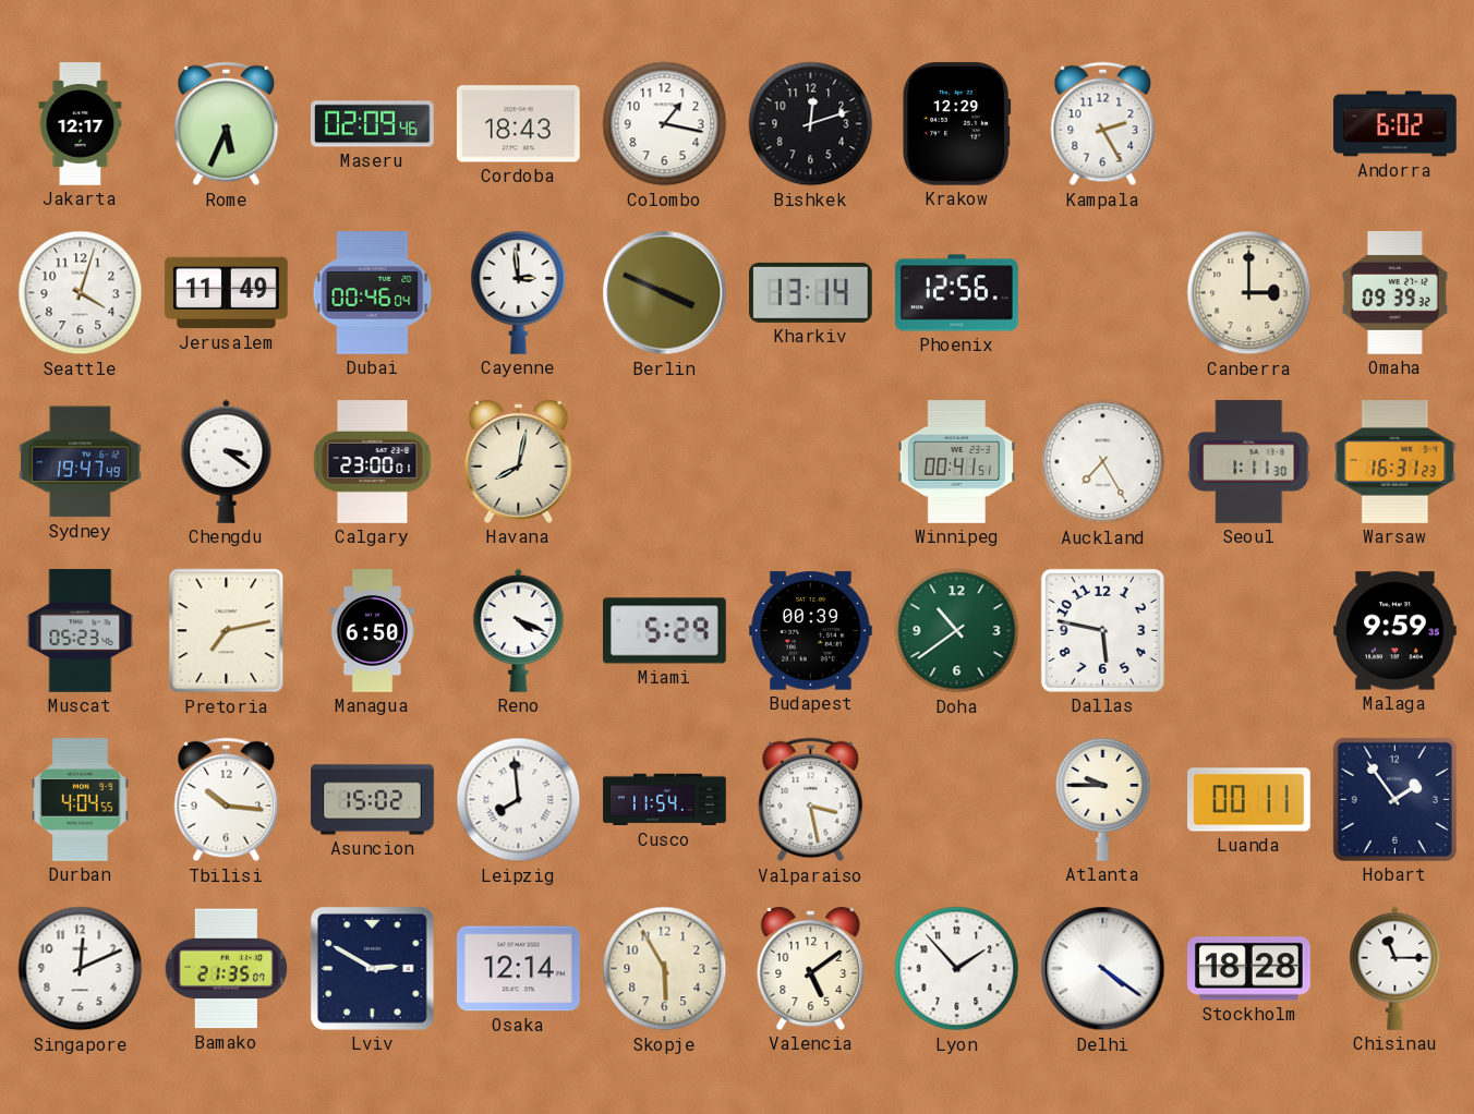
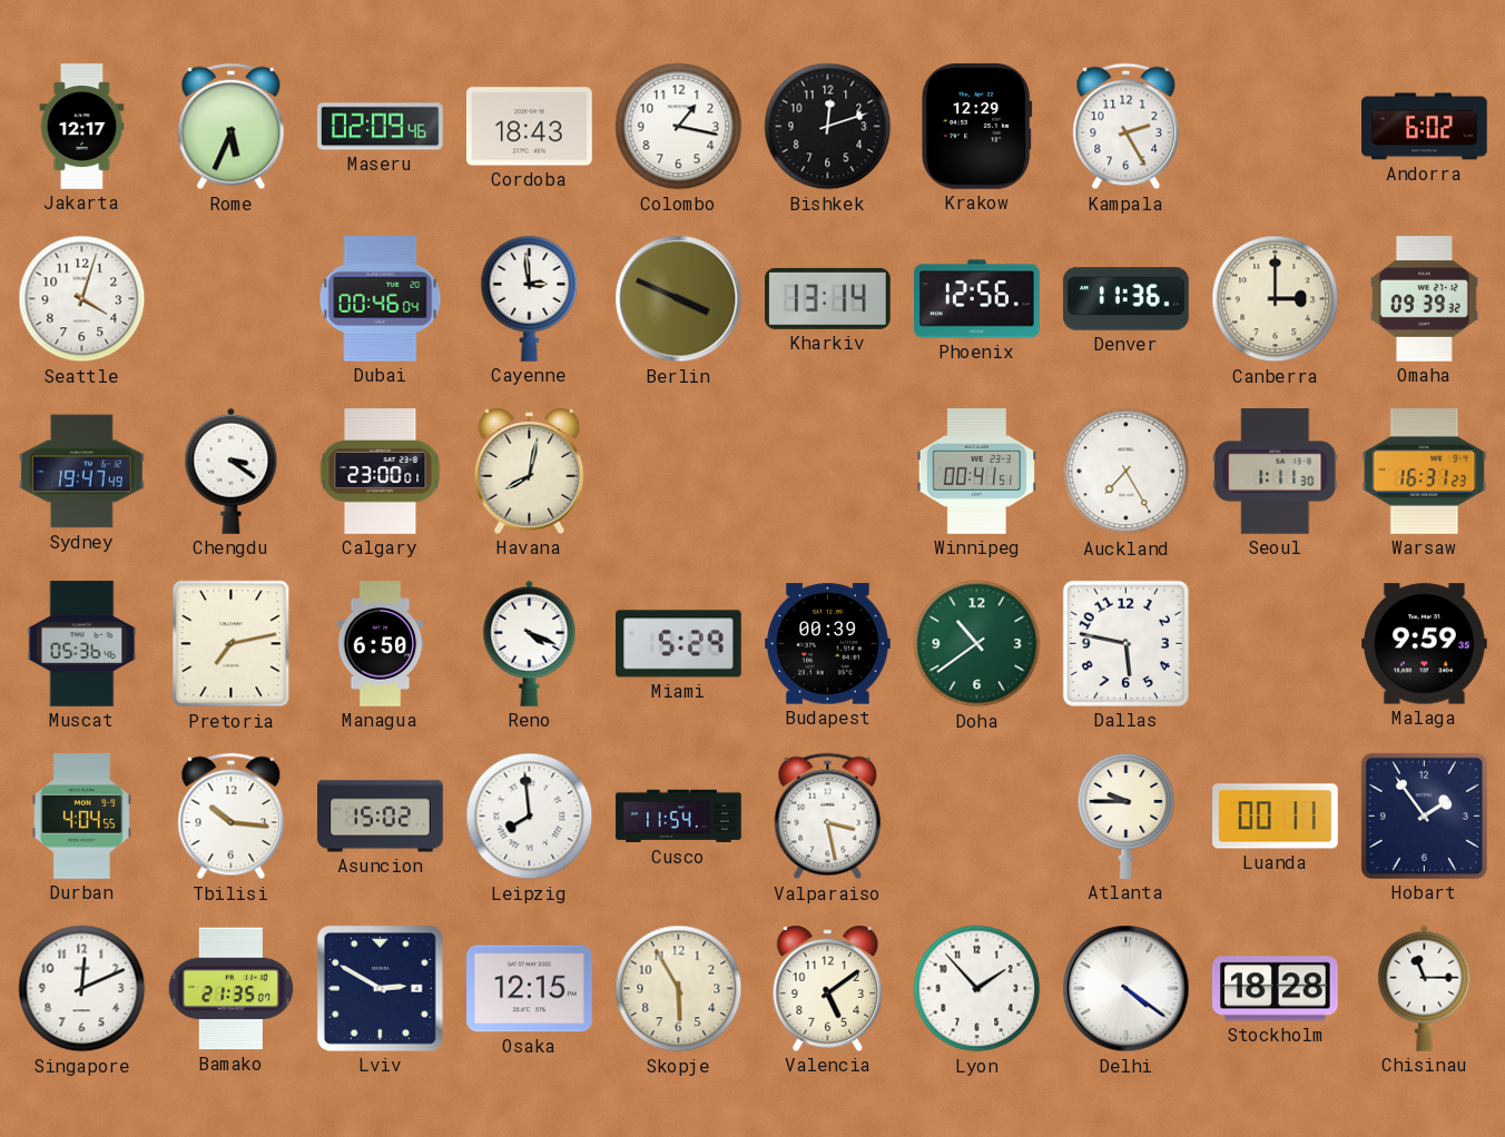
Jerusalem: 11:49 -> none
Denver: none -> 11:36
Muscat: 05:23 -> 05:36
Osaka: 12:14 -> 12:15
